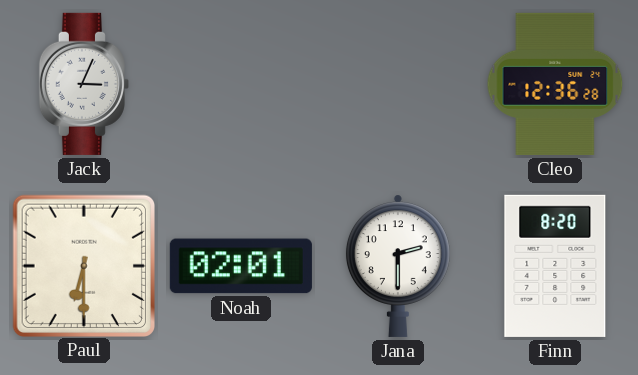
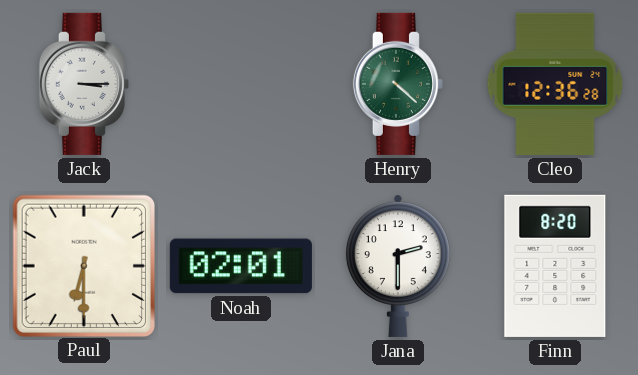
Jack: 3:04 -> 3:15
Henry: none -> 4:22
